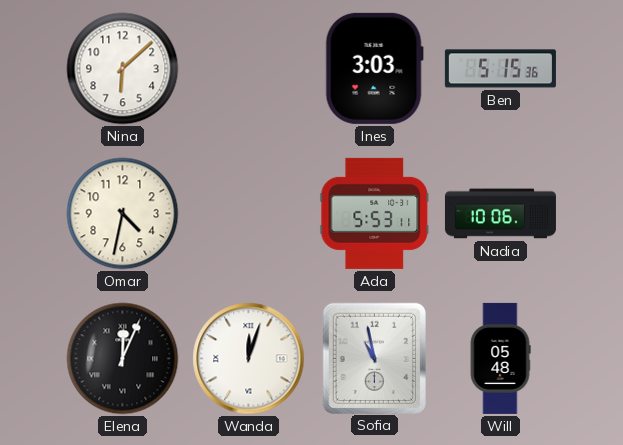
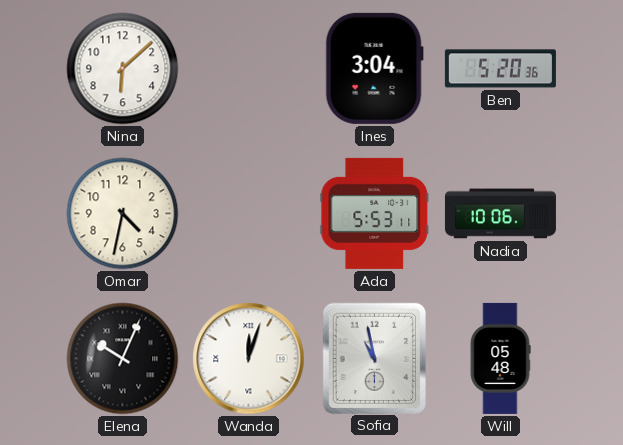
Ines: 3:03 -> 3:04
Ben: 5:15 -> 5:20
Elena: 12:04 -> 10:04
